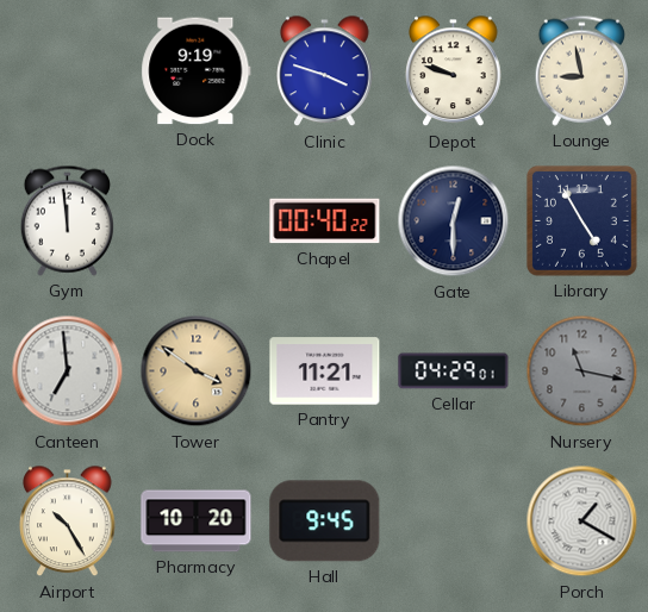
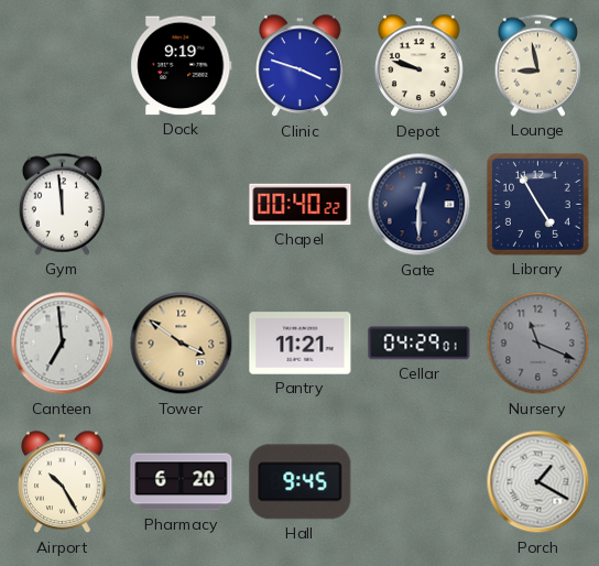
Nursery: 11:17 -> 11:19
Pharmacy: 10:20 -> 6:20
